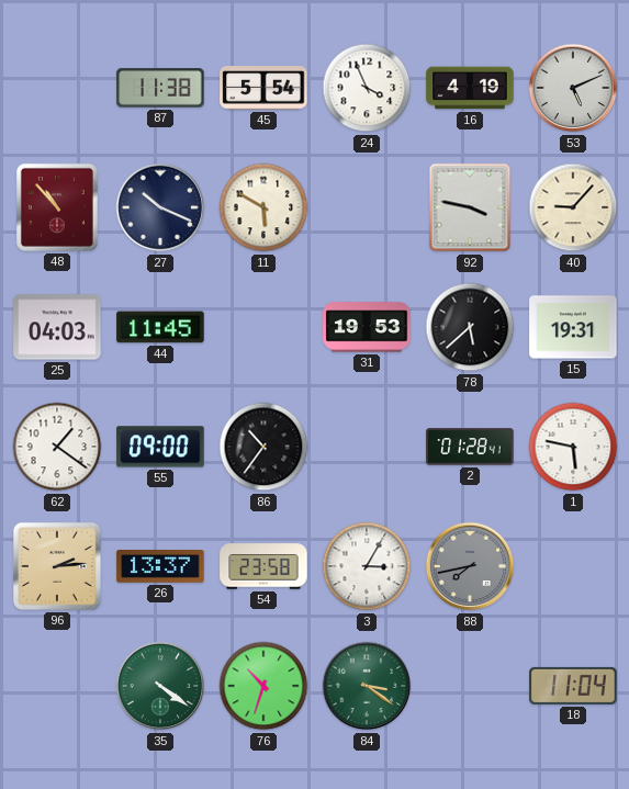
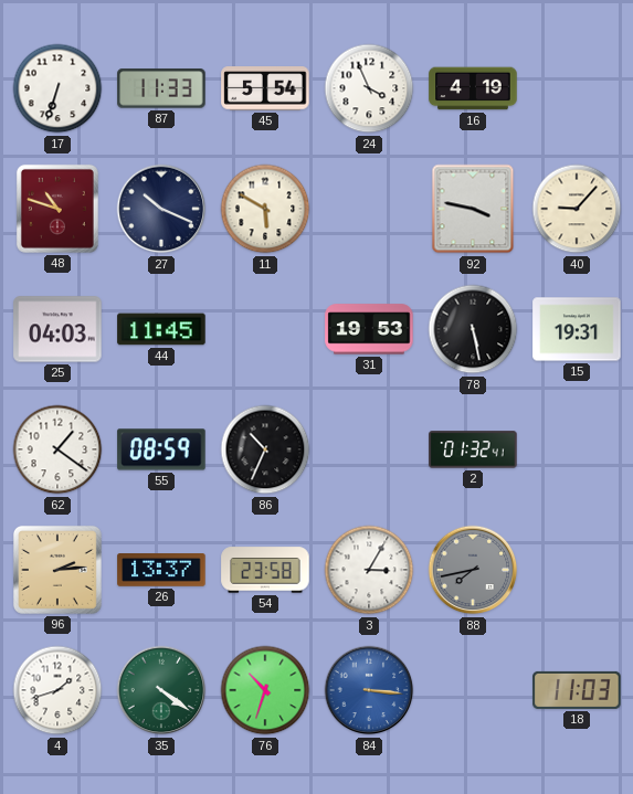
17: none -> 6:33
87: 11:38 -> 11:33
53: 5:11 -> none
48: 10:53 -> 10:48
78: 5:38 -> 5:28
55: 09:00 -> 08:59
86: 10:36 -> 10:34
2: 01:28 -> 01:32
1: 5:47 -> none
4: none -> 1:42
84: 3:21 -> 3:16
84 dial: green -> blue
18: 11:04 -> 11:03
